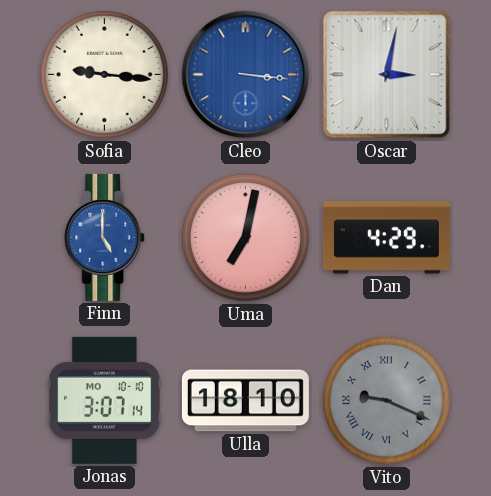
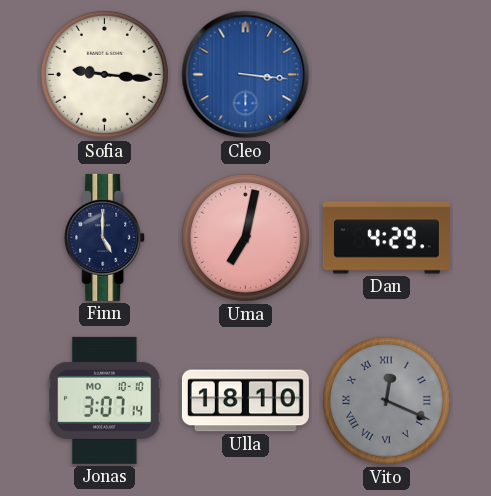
Oscar: 3:02 -> none
Finn dial: blue -> navy
Vito: 9:19 -> 12:19
